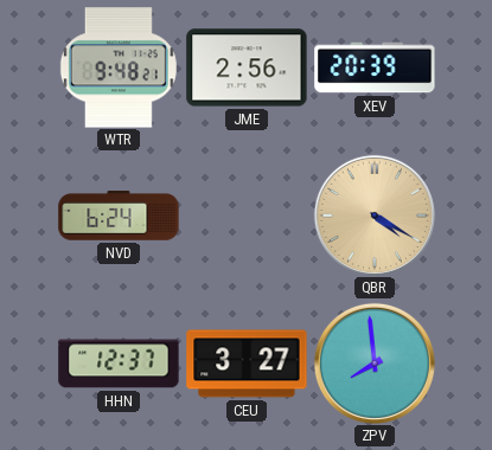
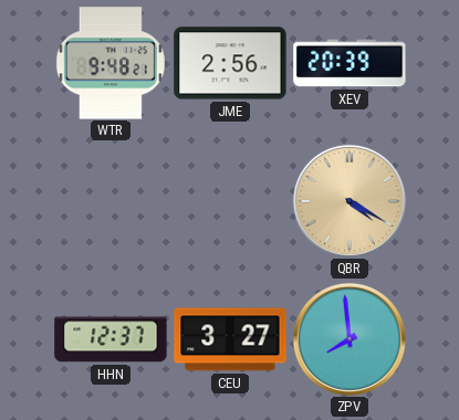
NVD: 6:24 -> none
